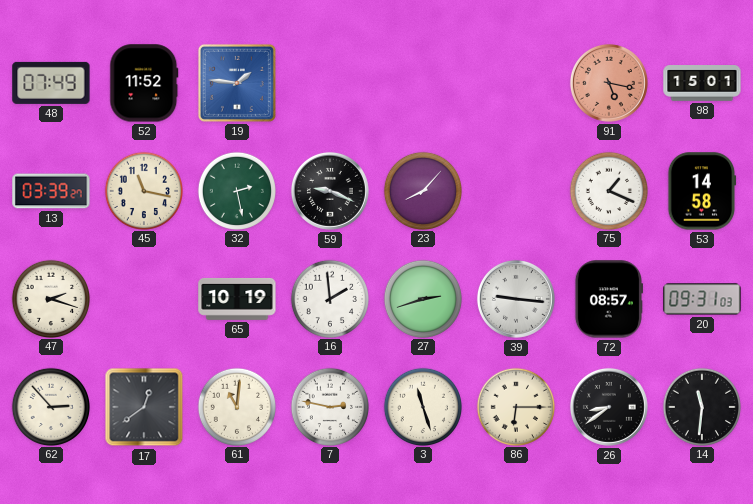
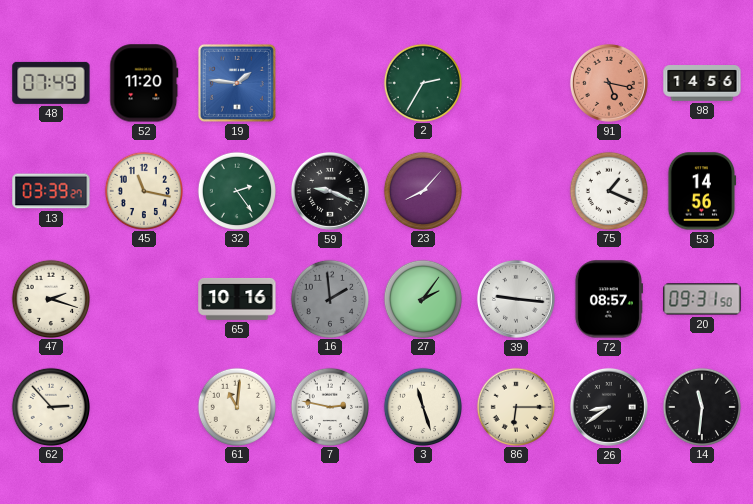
52: 11:52 -> 11:20
2: none -> 2:35
98: 15:01 -> 14:56
32: 2:28 -> 2:24
53: 14:58 -> 14:56
65: 10:19 -> 10:16
16 dial: white -> grey
27: 2:42 -> 2:06
20: 09:31:03 -> 09:31:50
17: 12:39 -> none
